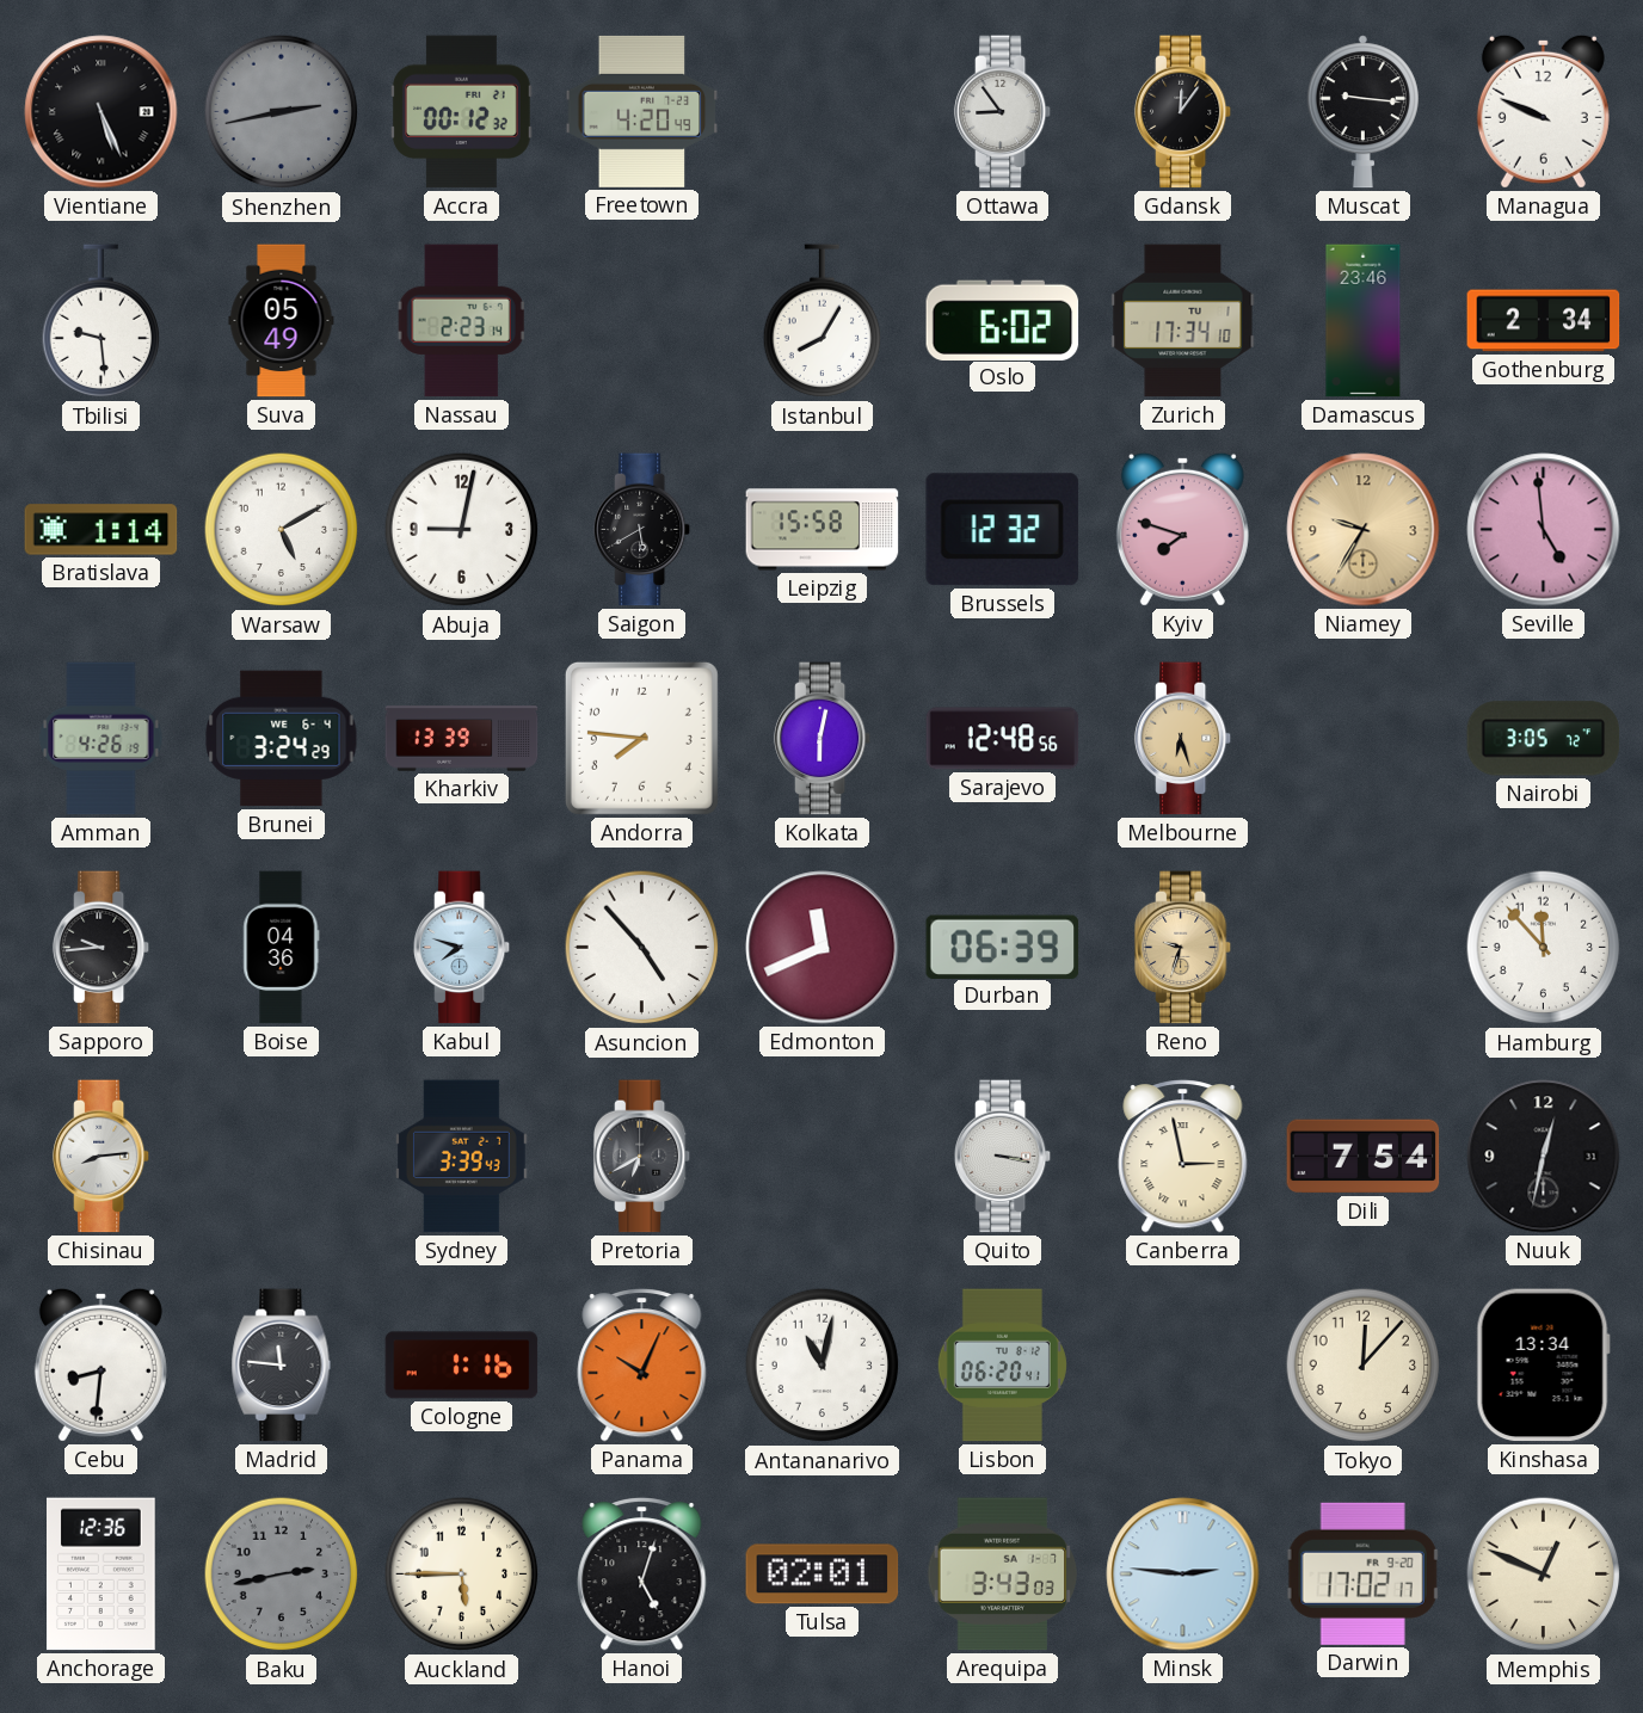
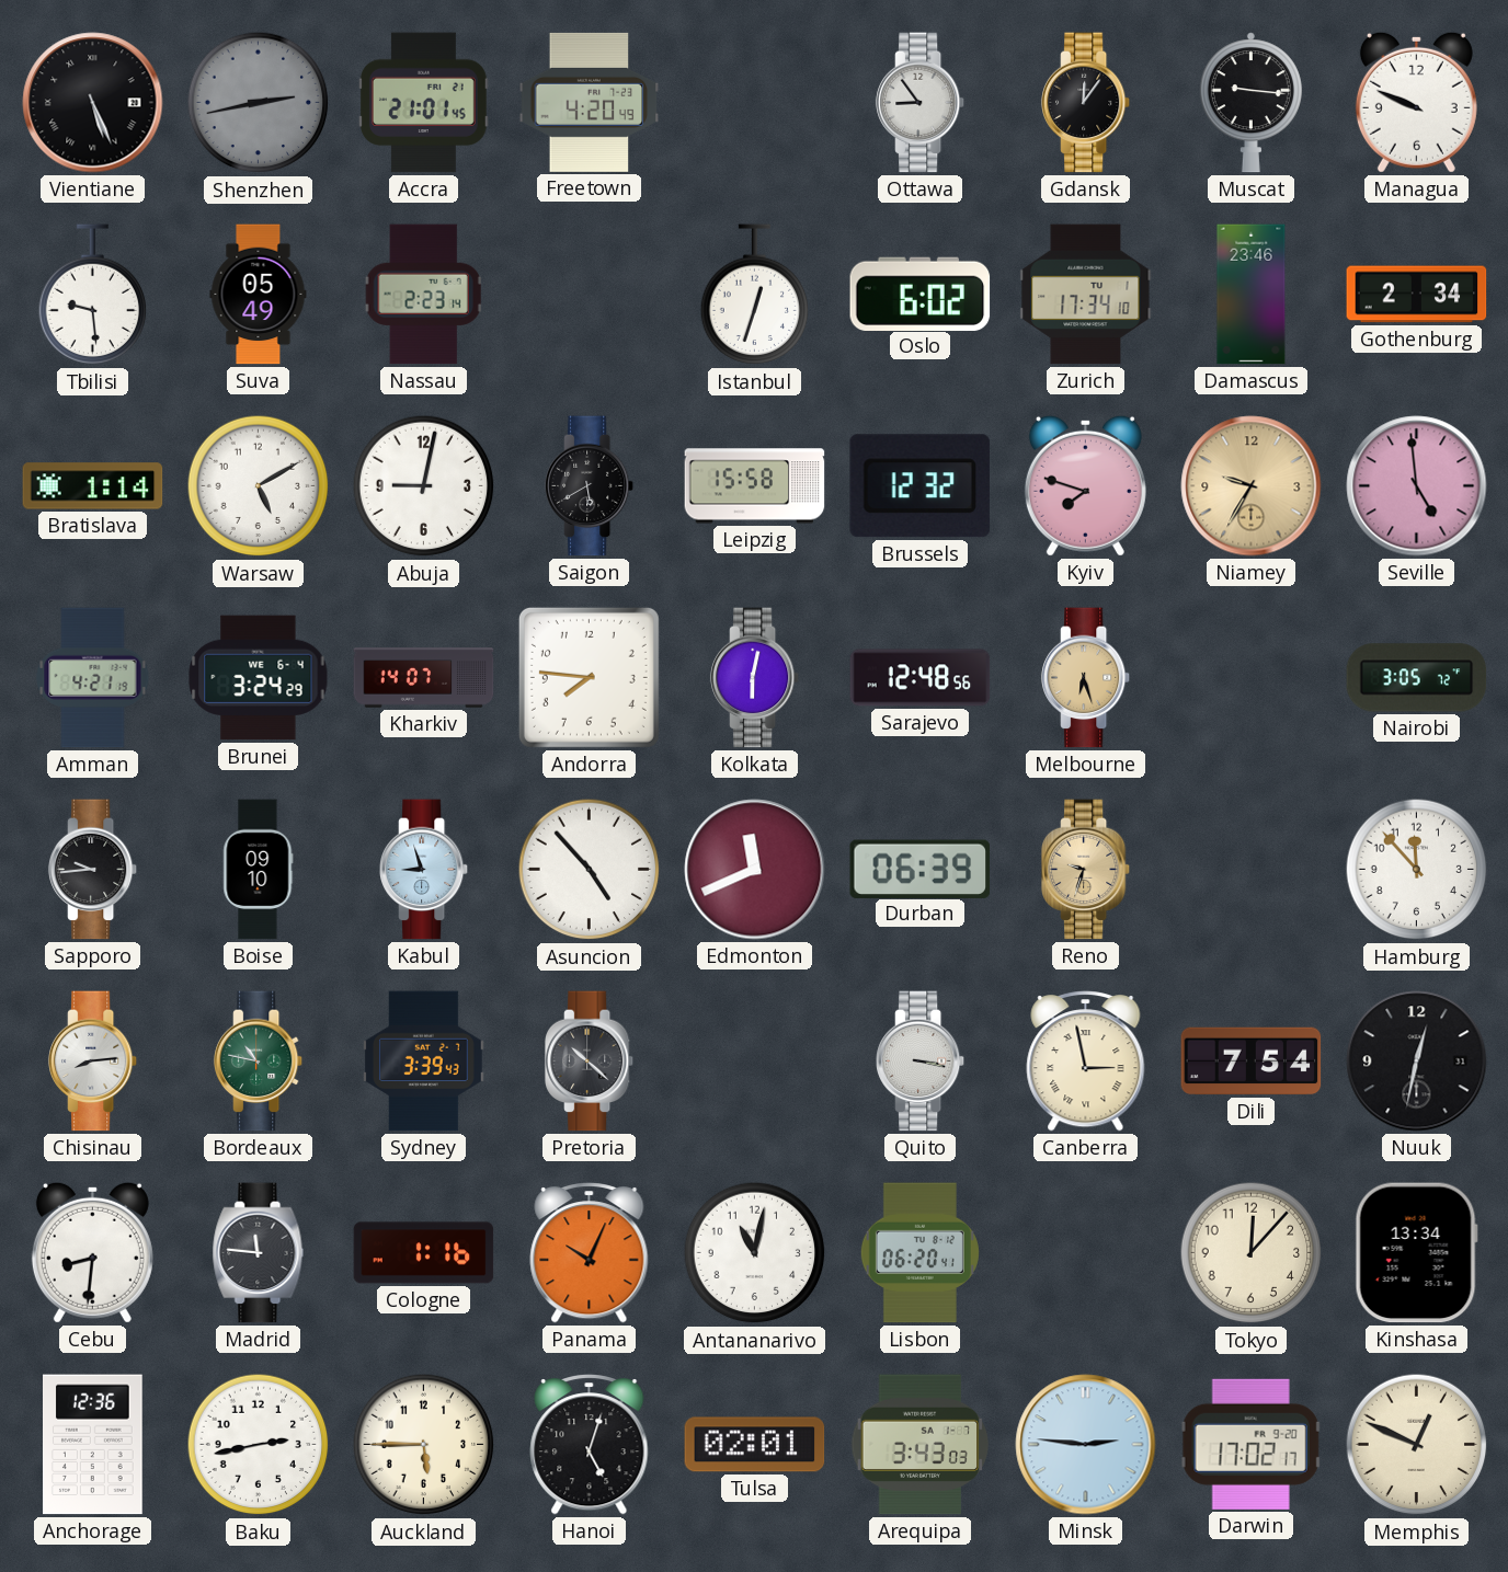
Accra: 00:12 -> 21:01
Istanbul: 8:05 -> 12:33
Amman: 4:26 -> 4:21
Kharkiv: 13:39 -> 14:07
Boise: 04:36 -> 09:10
Kabul: 7:48 -> 8:57
Bordeaux: none -> 10:47
Pretoria: 6:40 -> 10:22
Baku dial: grey -> white
